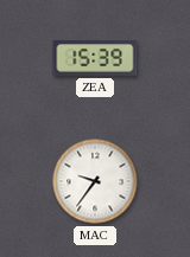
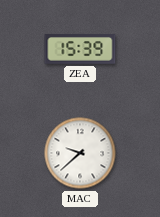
MAC: 9:36 -> 9:38
